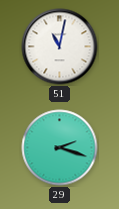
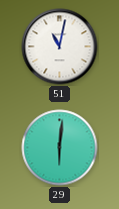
29: 2:18 -> 6:01
